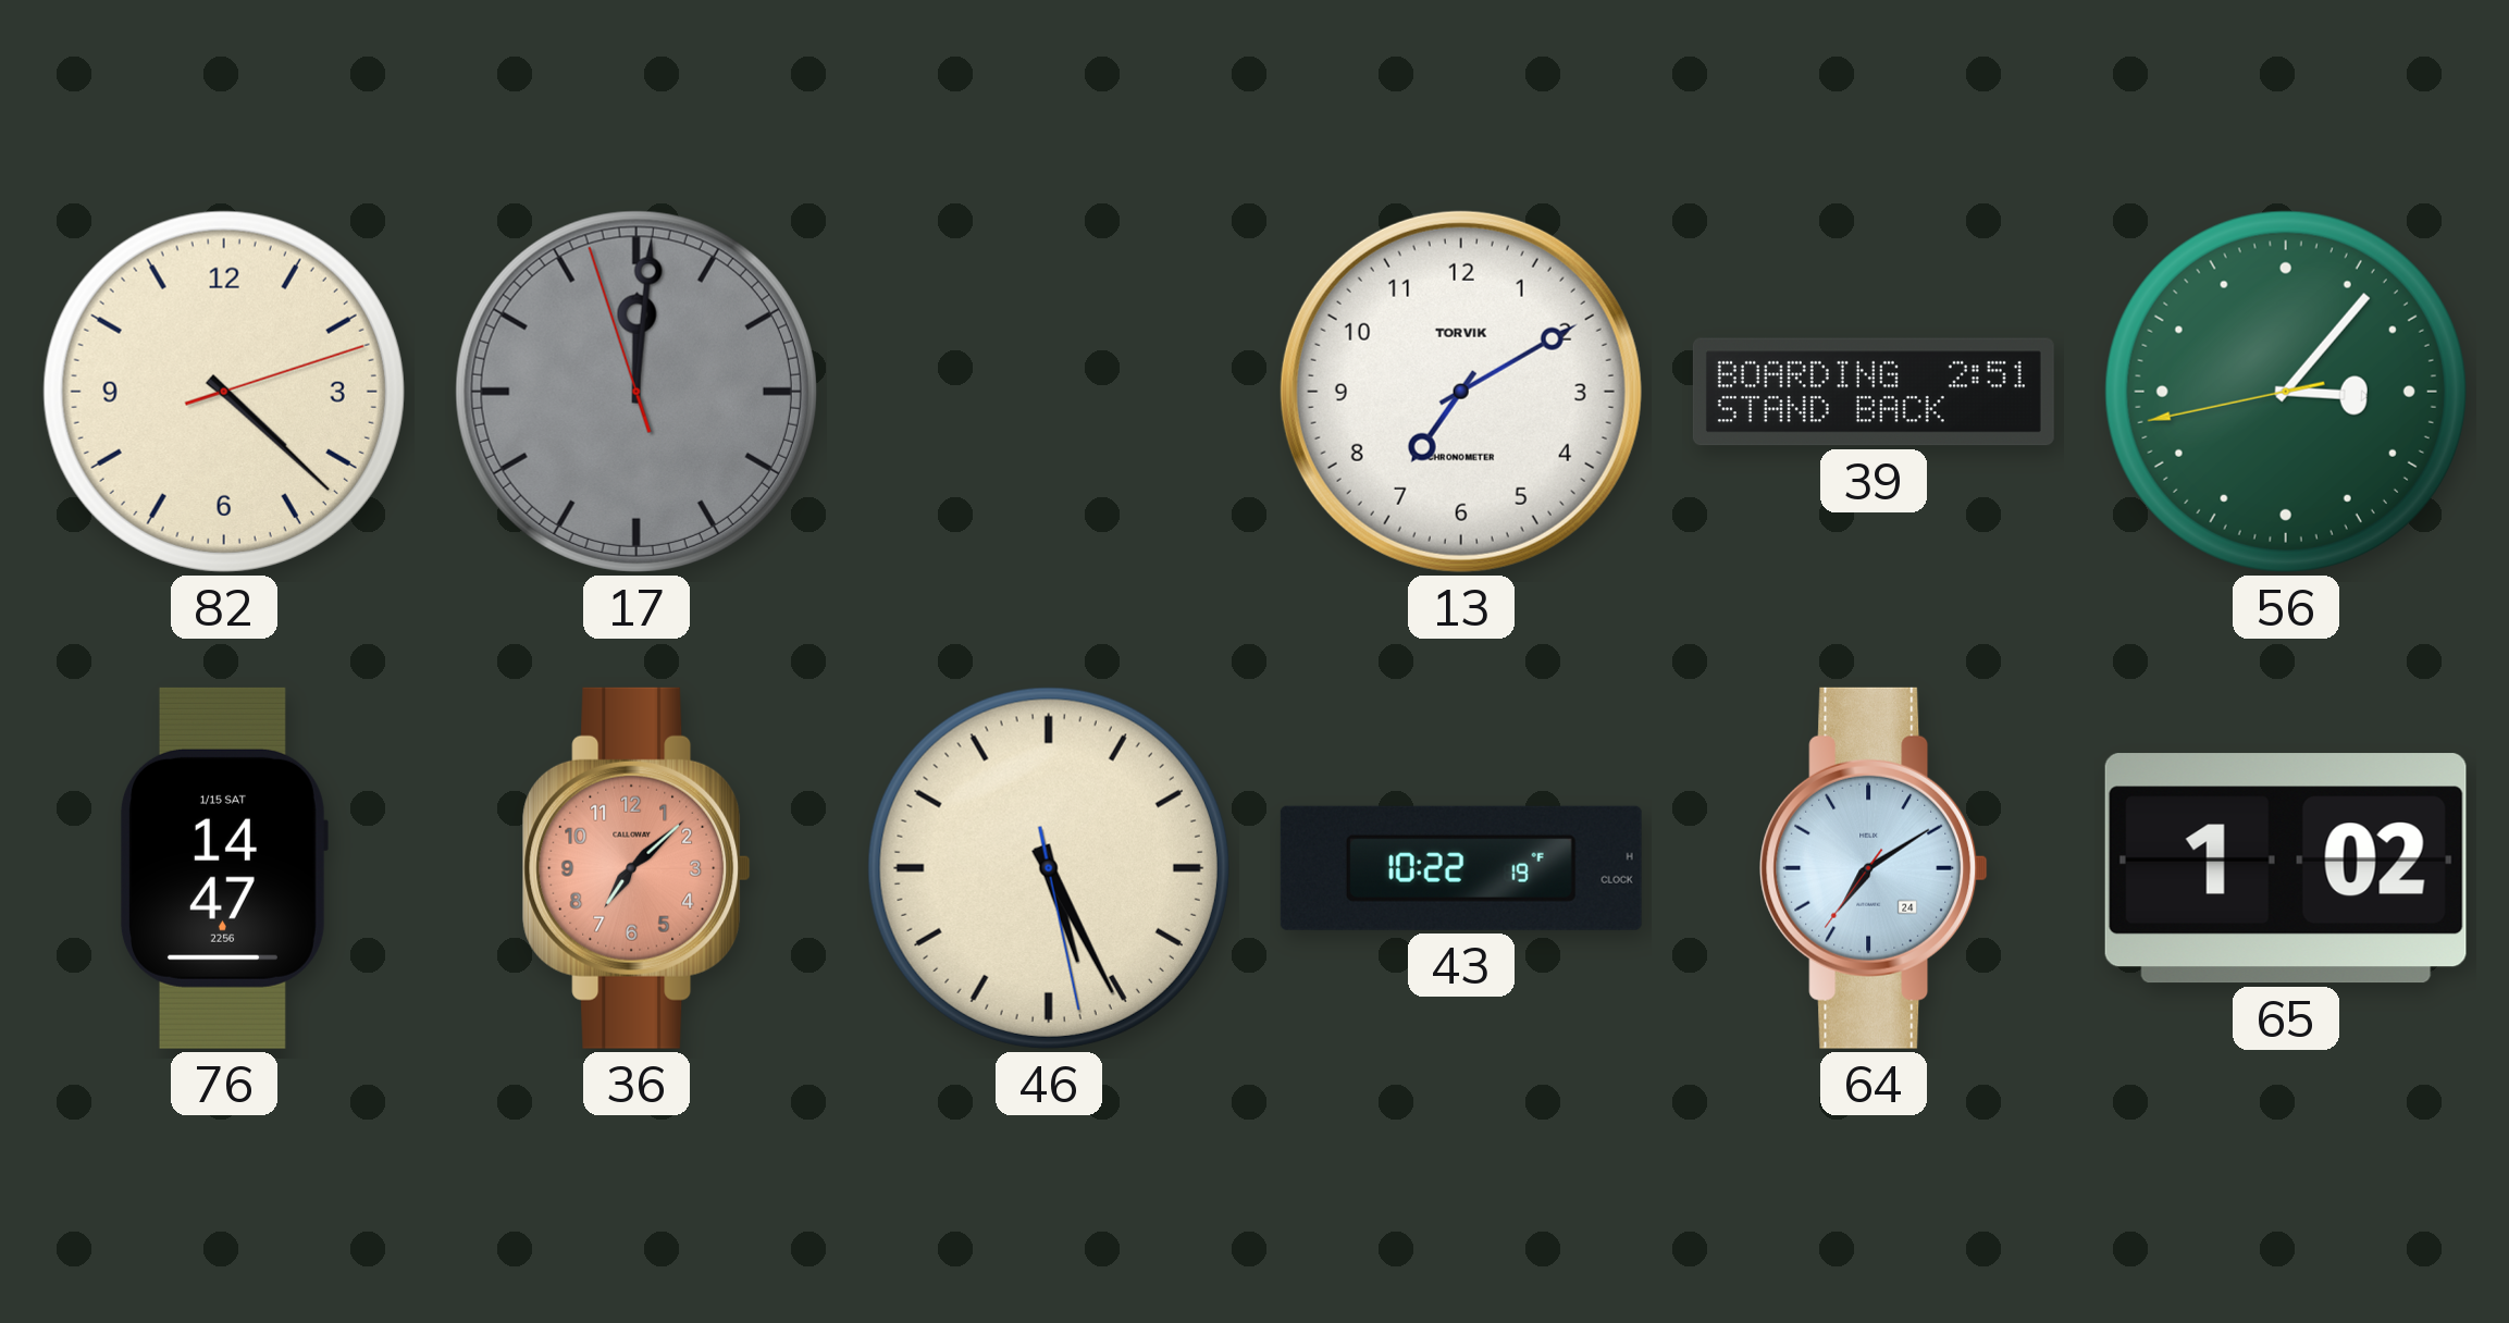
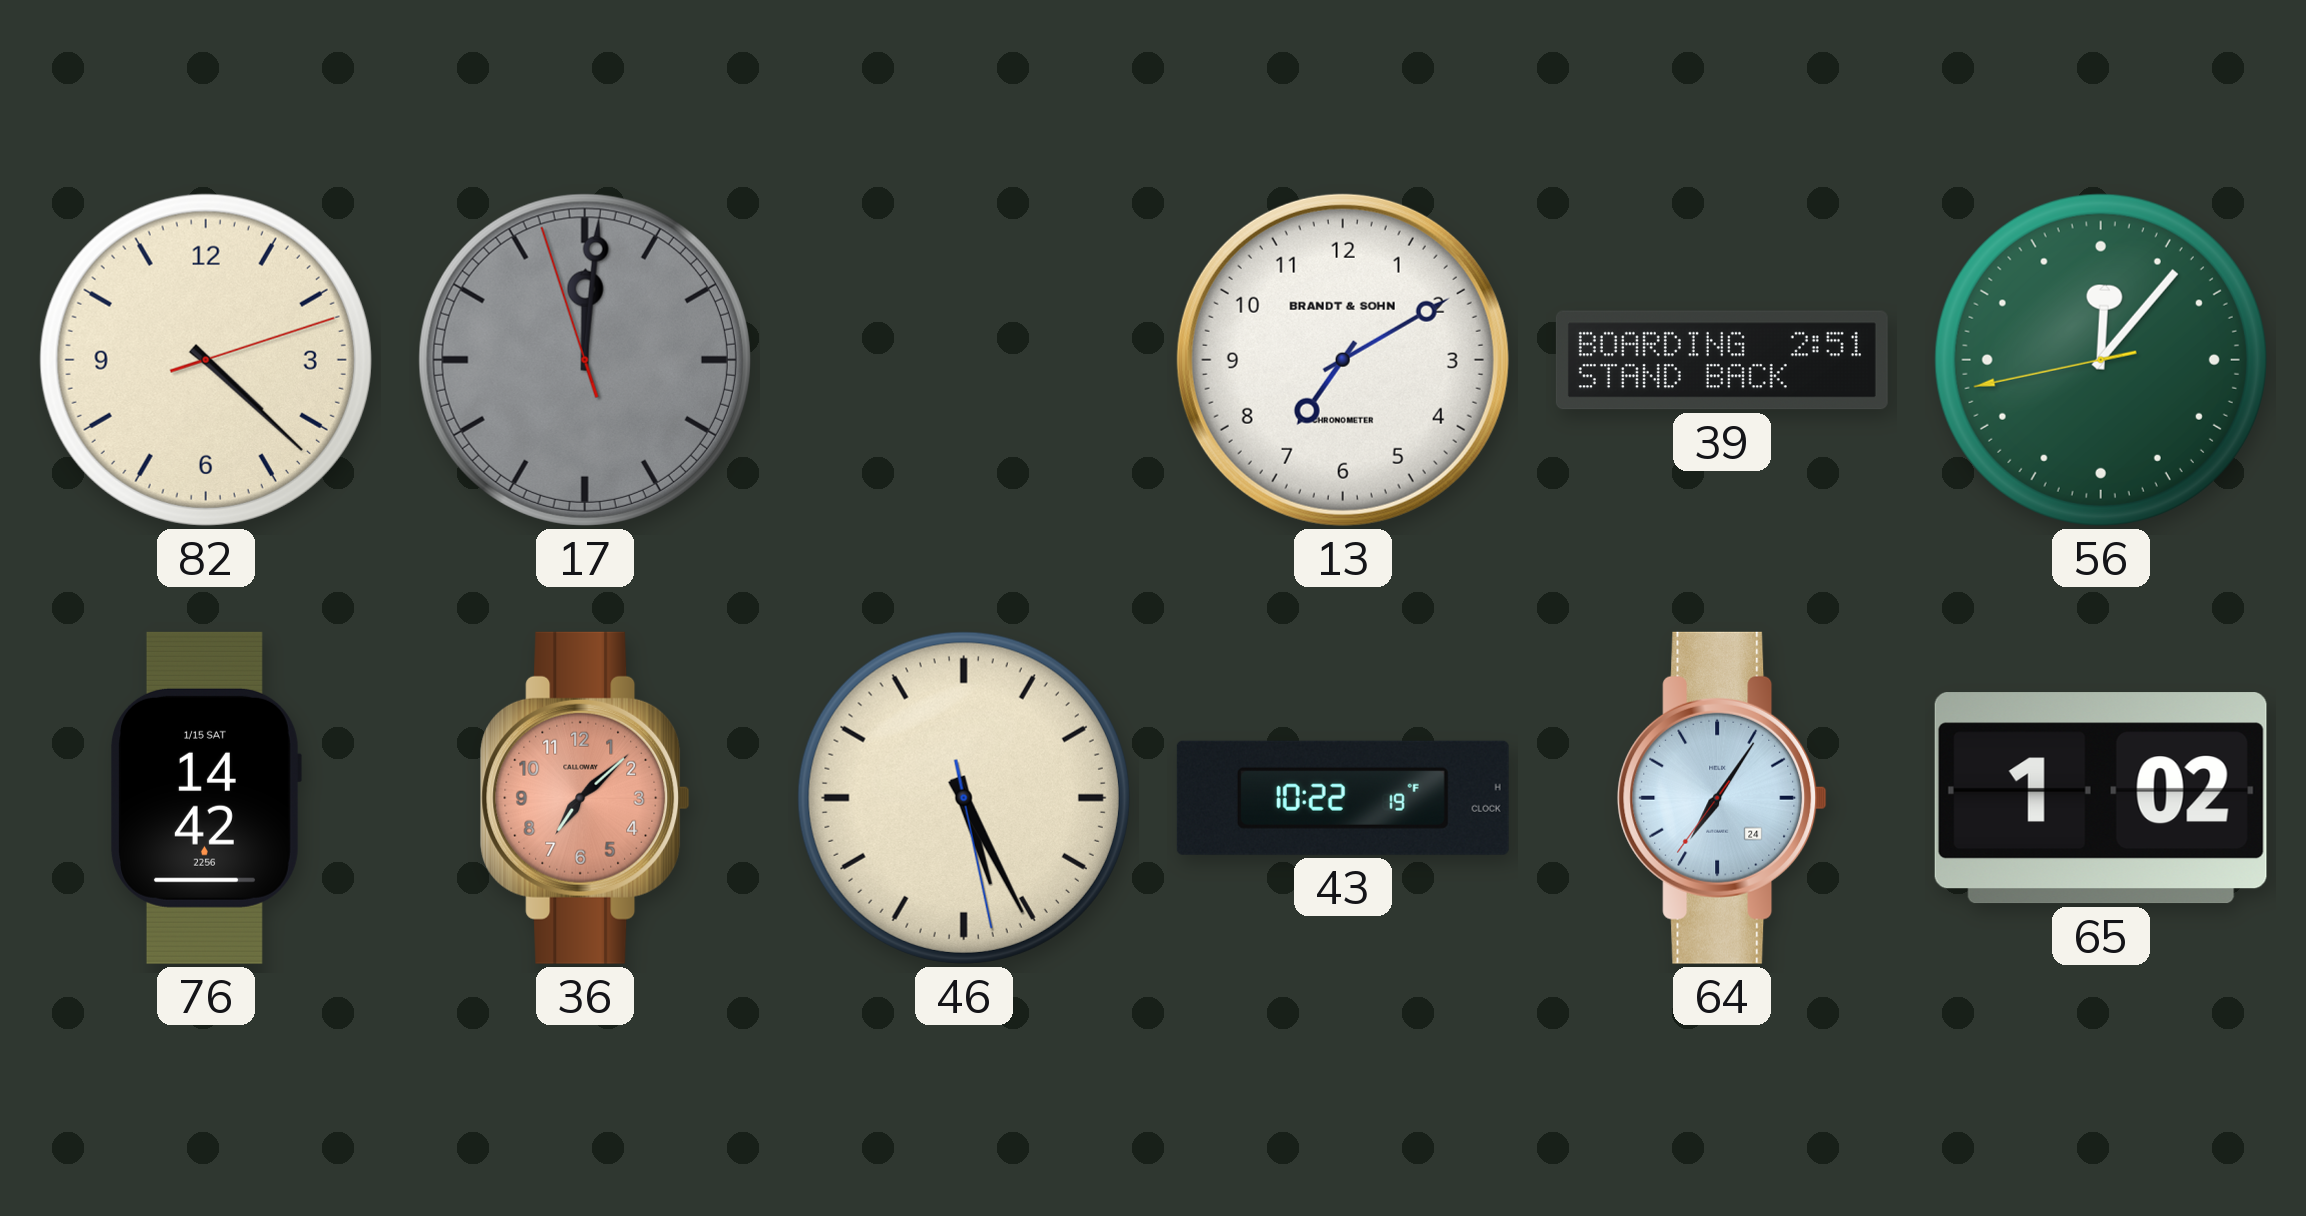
13 brand: TORVIK -> BRANDT & SOHN
56: 3:06 -> 12:06
76: 14:47 -> 14:42
64: 7:09 -> 7:05
